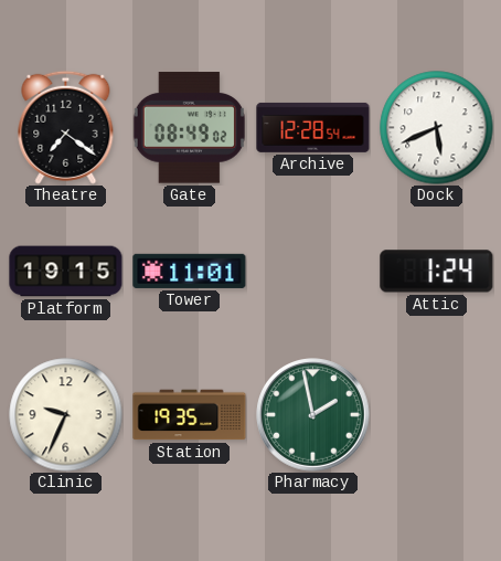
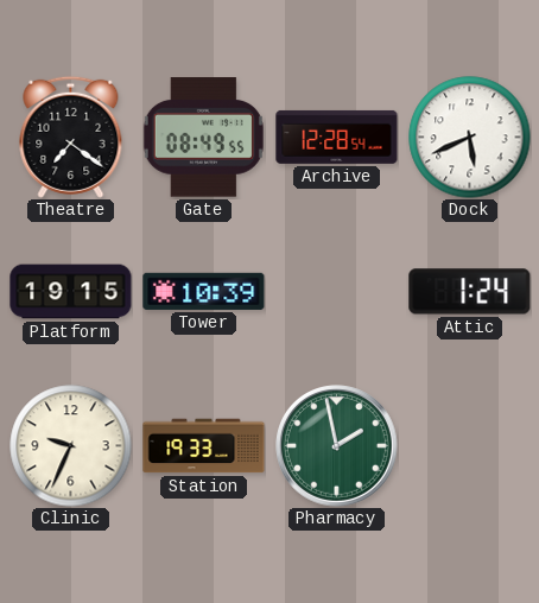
Gate: 08:49:02 -> 08:49:55
Tower: 11:01 -> 10:39
Station: 19:35 -> 19:33
